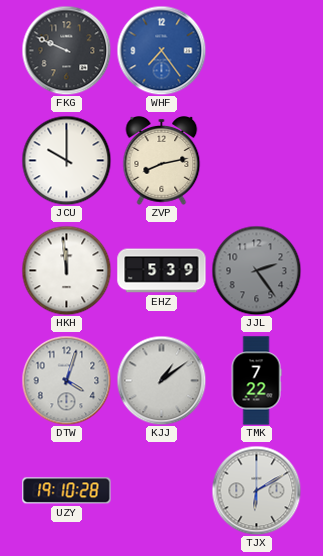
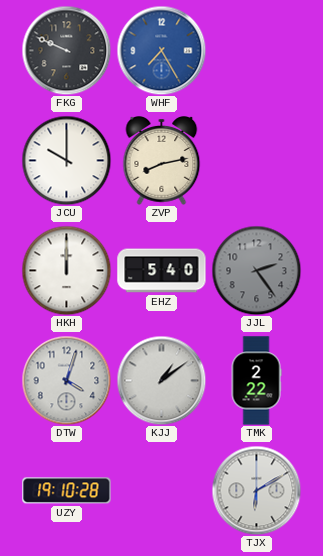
WHF: 7:24 -> 7:25
HKH: 11:59 -> 12:00
EHZ: 5:39 -> 5:40
TMK: 7:22 -> 2:22
